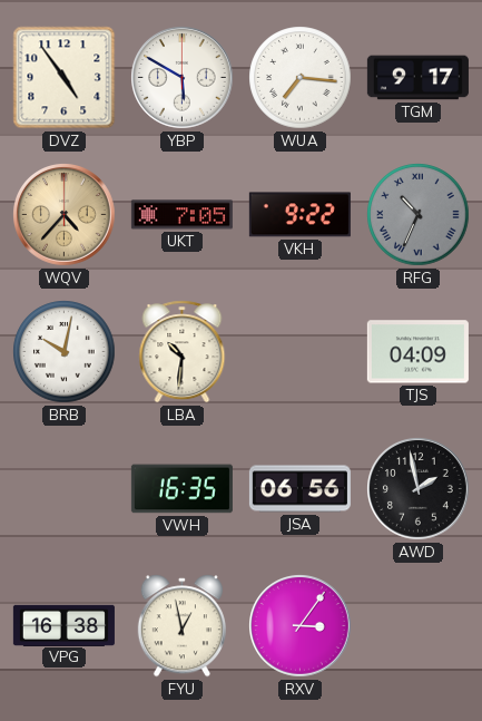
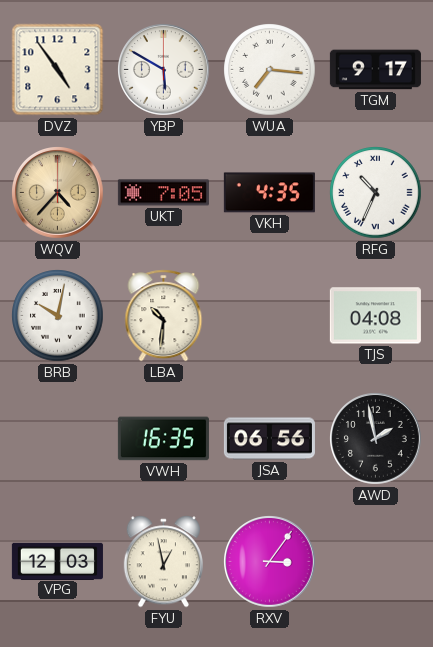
VKH: 9:22 -> 4:35
RFG dial: grey -> white
TJS: 04:09 -> 04:08
VPG: 16:38 -> 12:03
